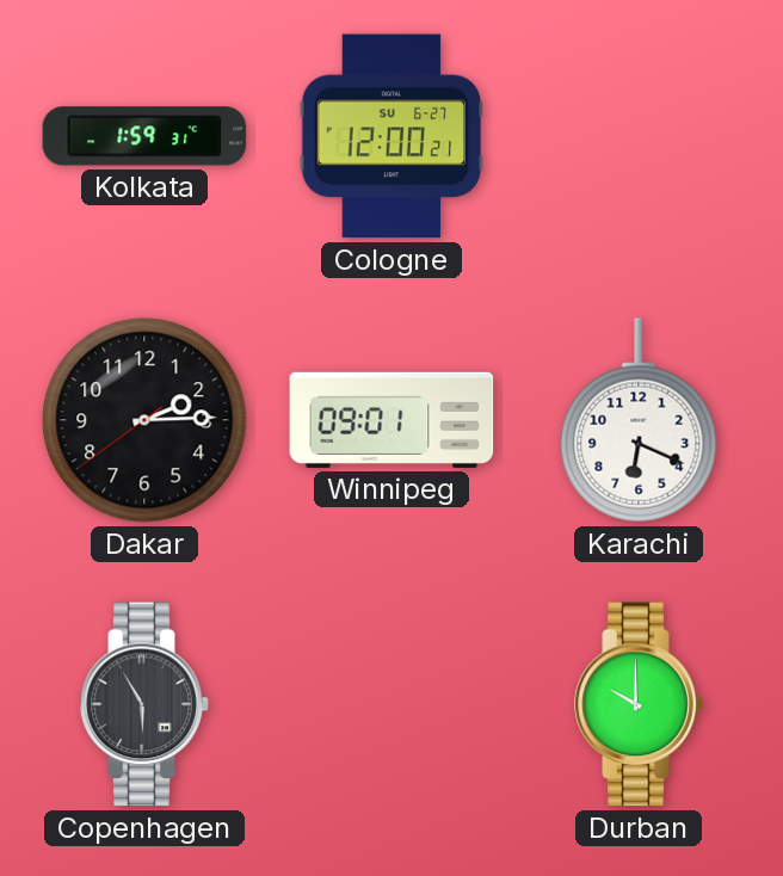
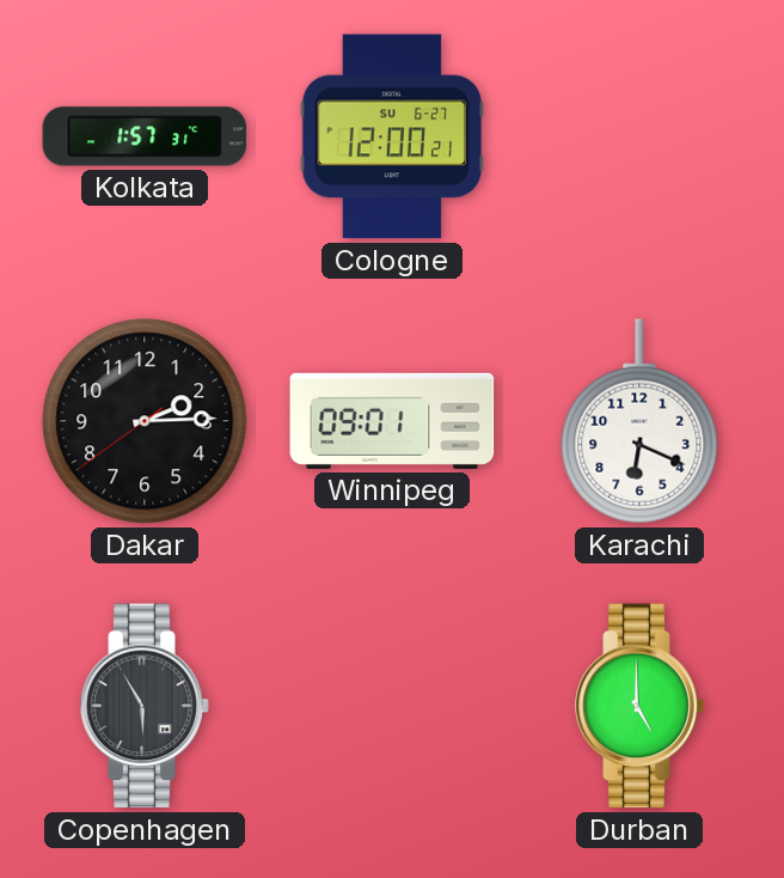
Kolkata: 1:59 -> 1:57
Durban: 10:00 -> 5:00
